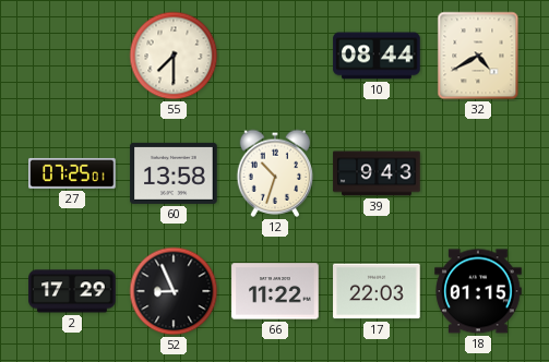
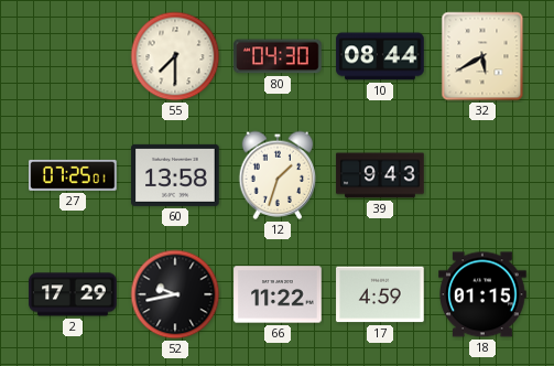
80: none -> 04:30
32: 4:40 -> 5:40
12: 10:33 -> 1:33
52: 8:56 -> 9:43
17: 22:03 -> 4:59
